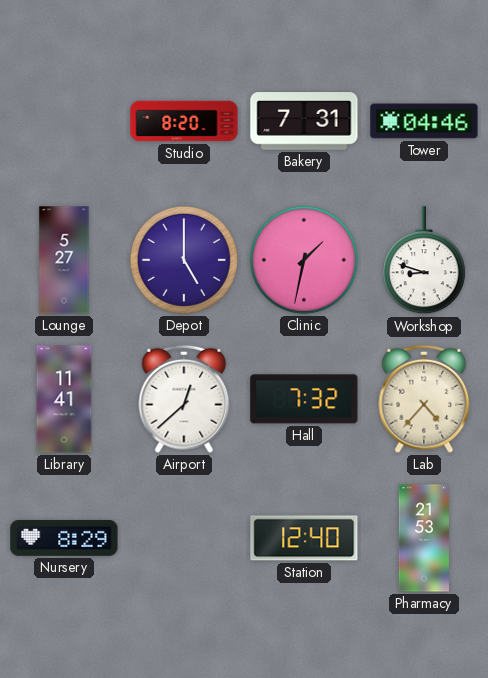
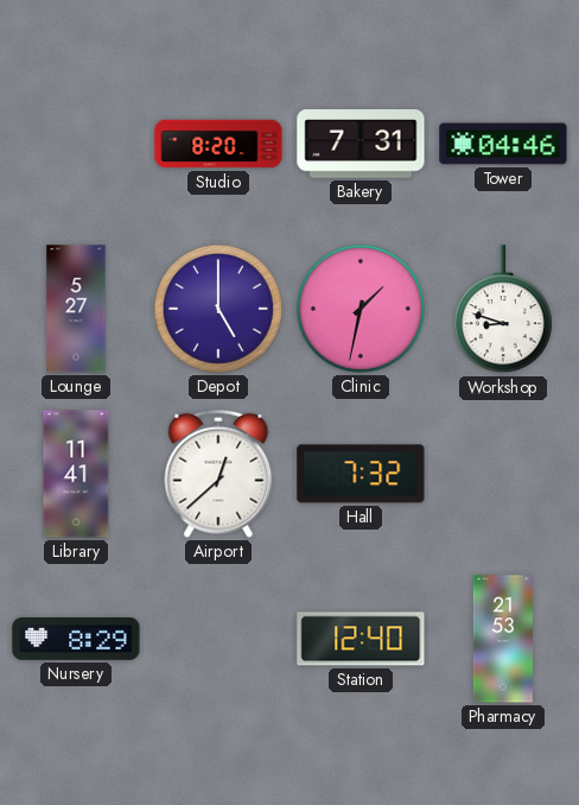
Lab: 4:37 -> none
